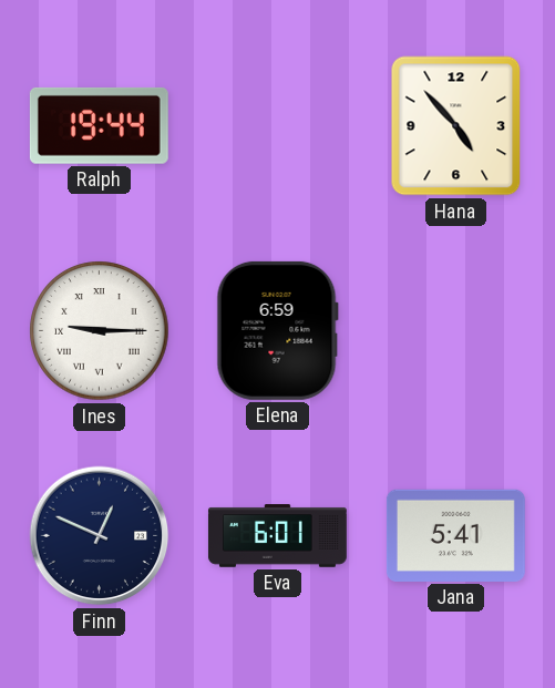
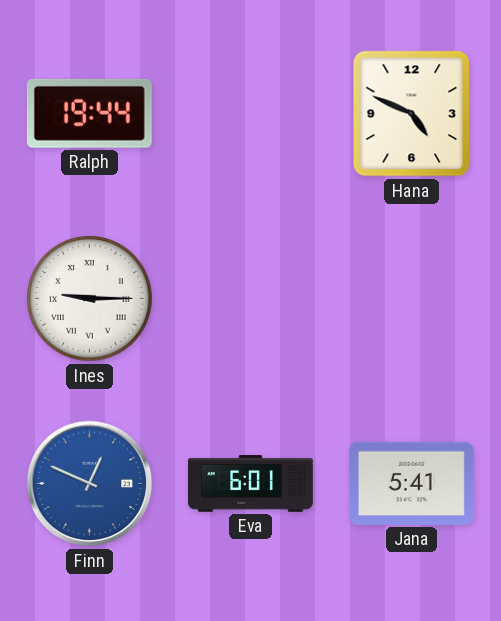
Hana: 4:53 -> 4:49
Elena: 6:59 -> none
Finn dial: navy -> blue
